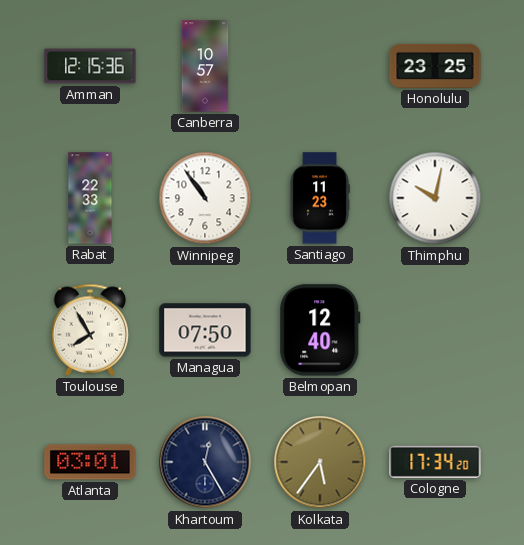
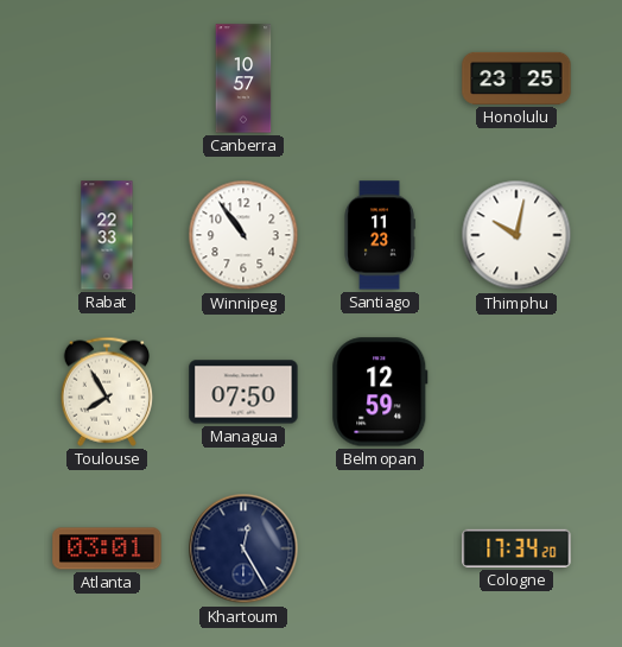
Amman: 12:15 -> none
Belmopan: 12:40 -> 12:59
Kolkata: 5:36 -> none
